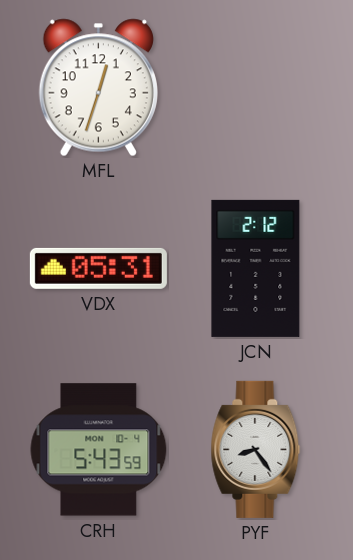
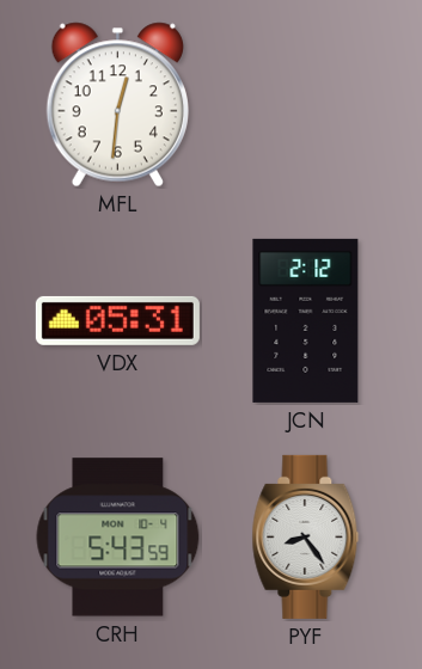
MFL: 12:33 -> 12:31
